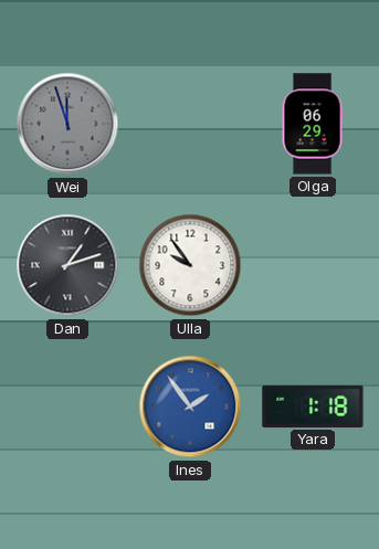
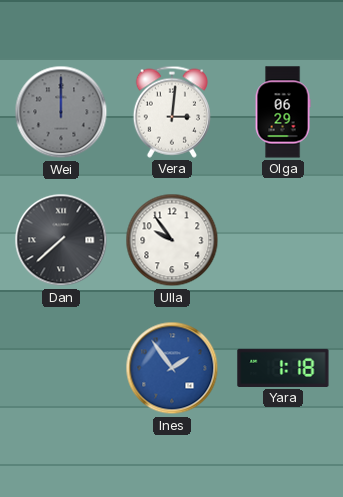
Wei: 11:57 -> 12:00
Vera: none -> 3:01
Dan: 1:12 -> 7:38
